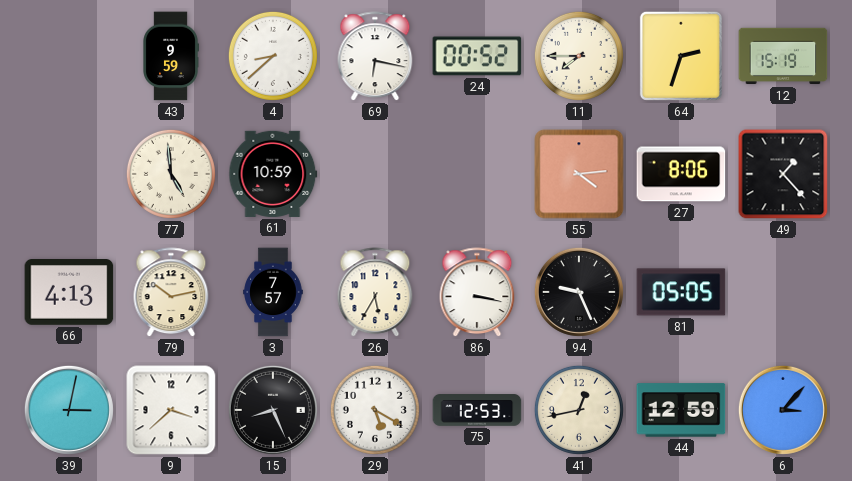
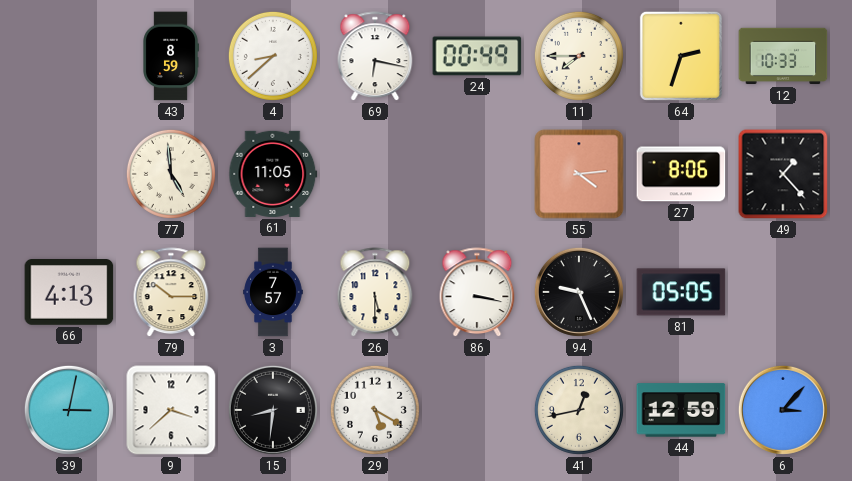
43: 9:59 -> 8:59
24: 00:52 -> 00:49
12: 15:19 -> 10:33
61: 10:59 -> 11:05
79: 10:13 -> 10:15
26: 5:35 -> 5:30
15: 8:26 -> 8:31
75: 12:53 -> none
